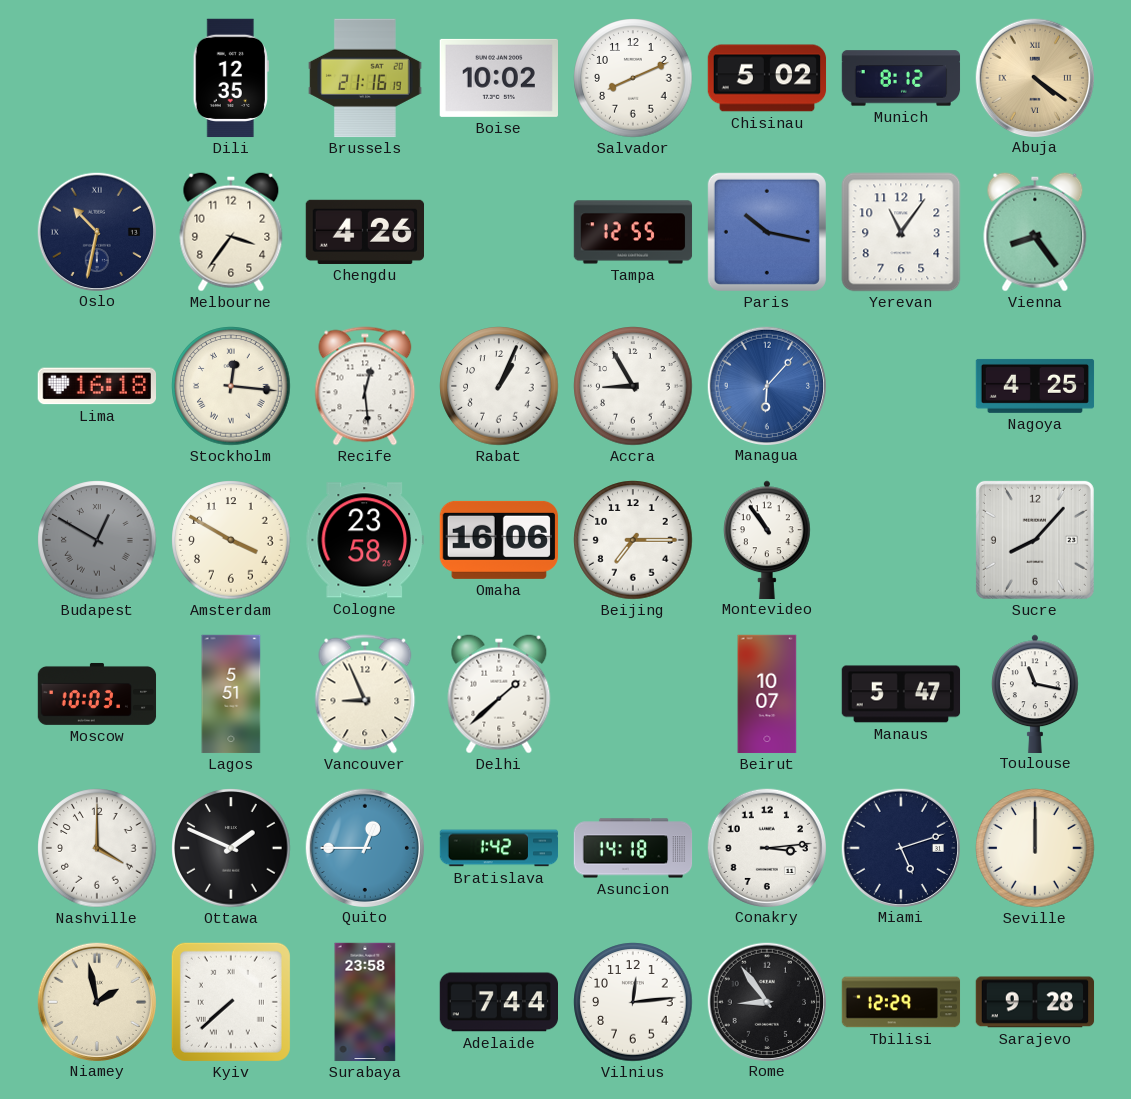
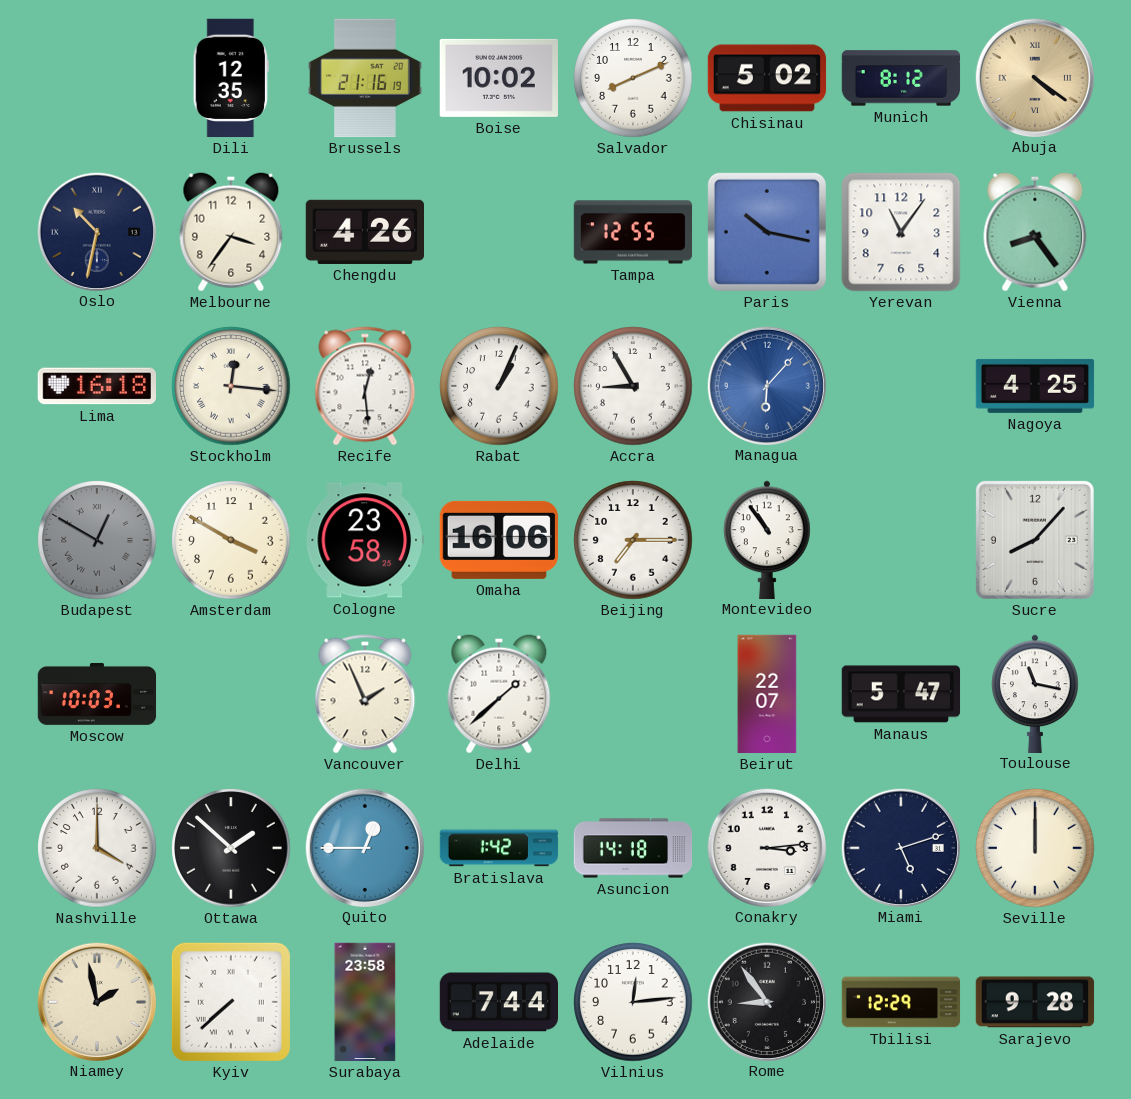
Lagos: 5:51 -> none
Vancouver: 8:56 -> 1:56
Beirut: 10:07 -> 22:07
Ottawa: 1:49 -> 1:52
